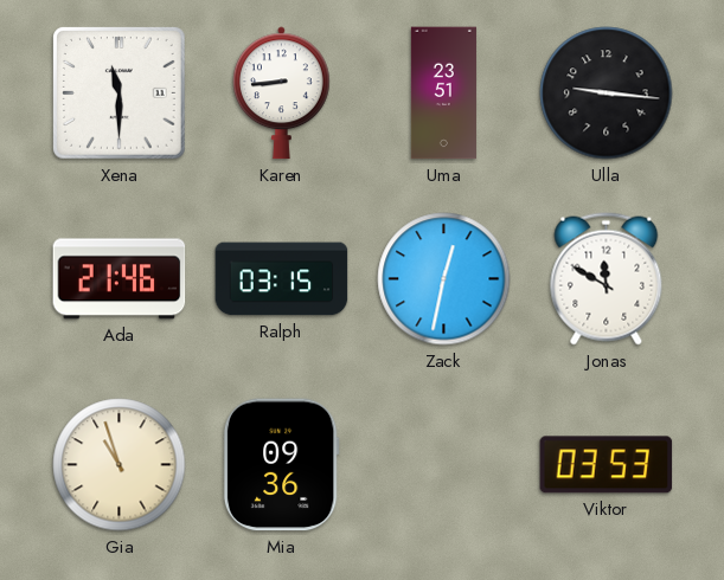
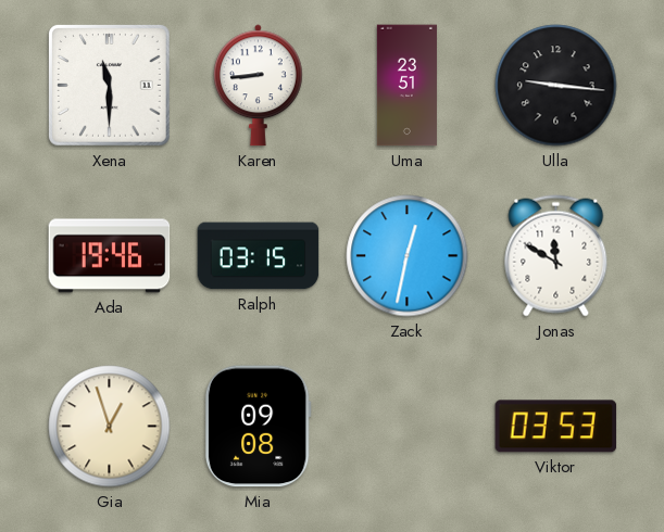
Ada: 21:46 -> 19:46
Gia: 10:57 -> 12:57
Mia: 09:36 -> 09:08
